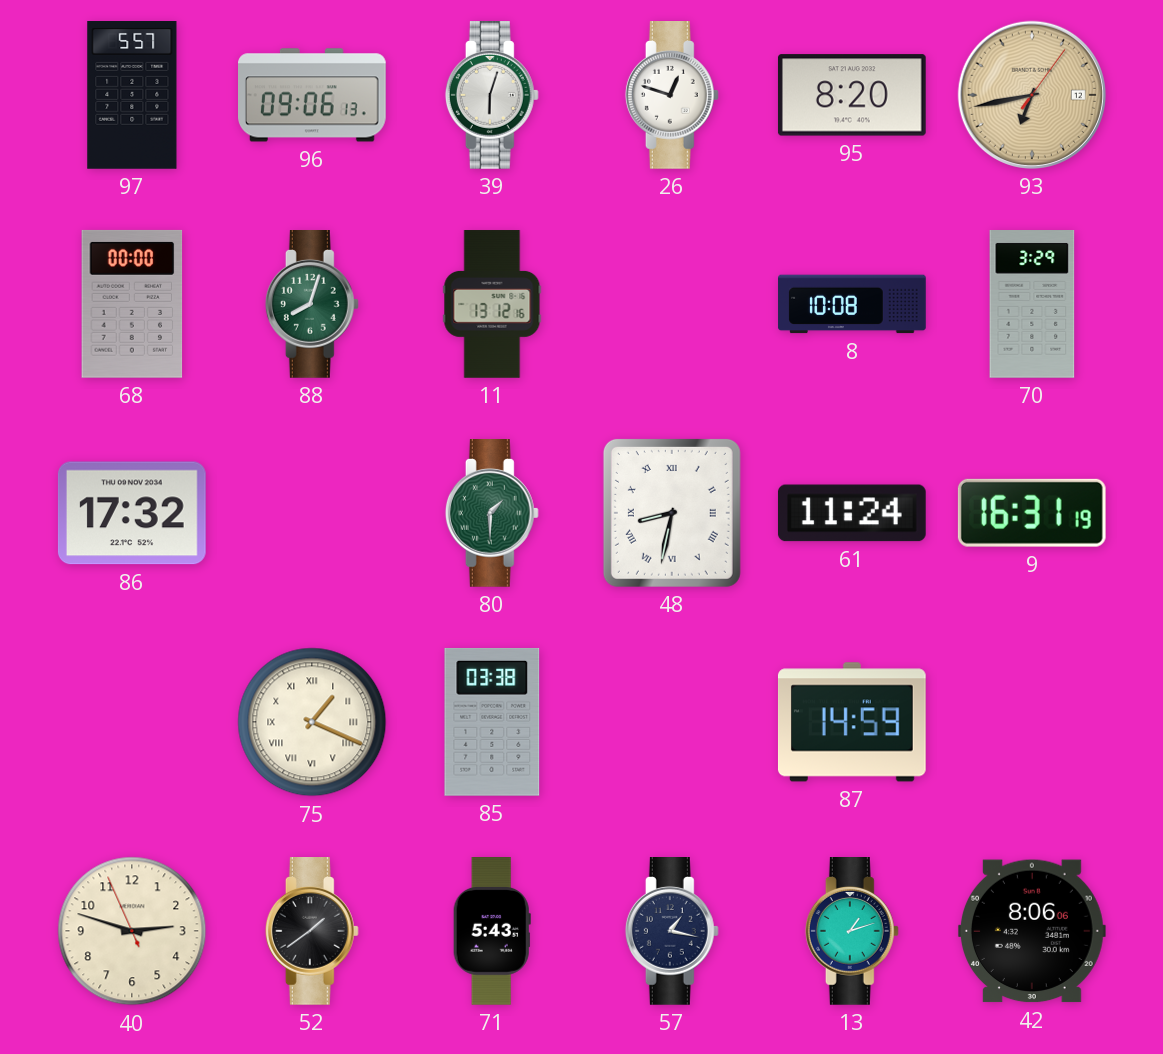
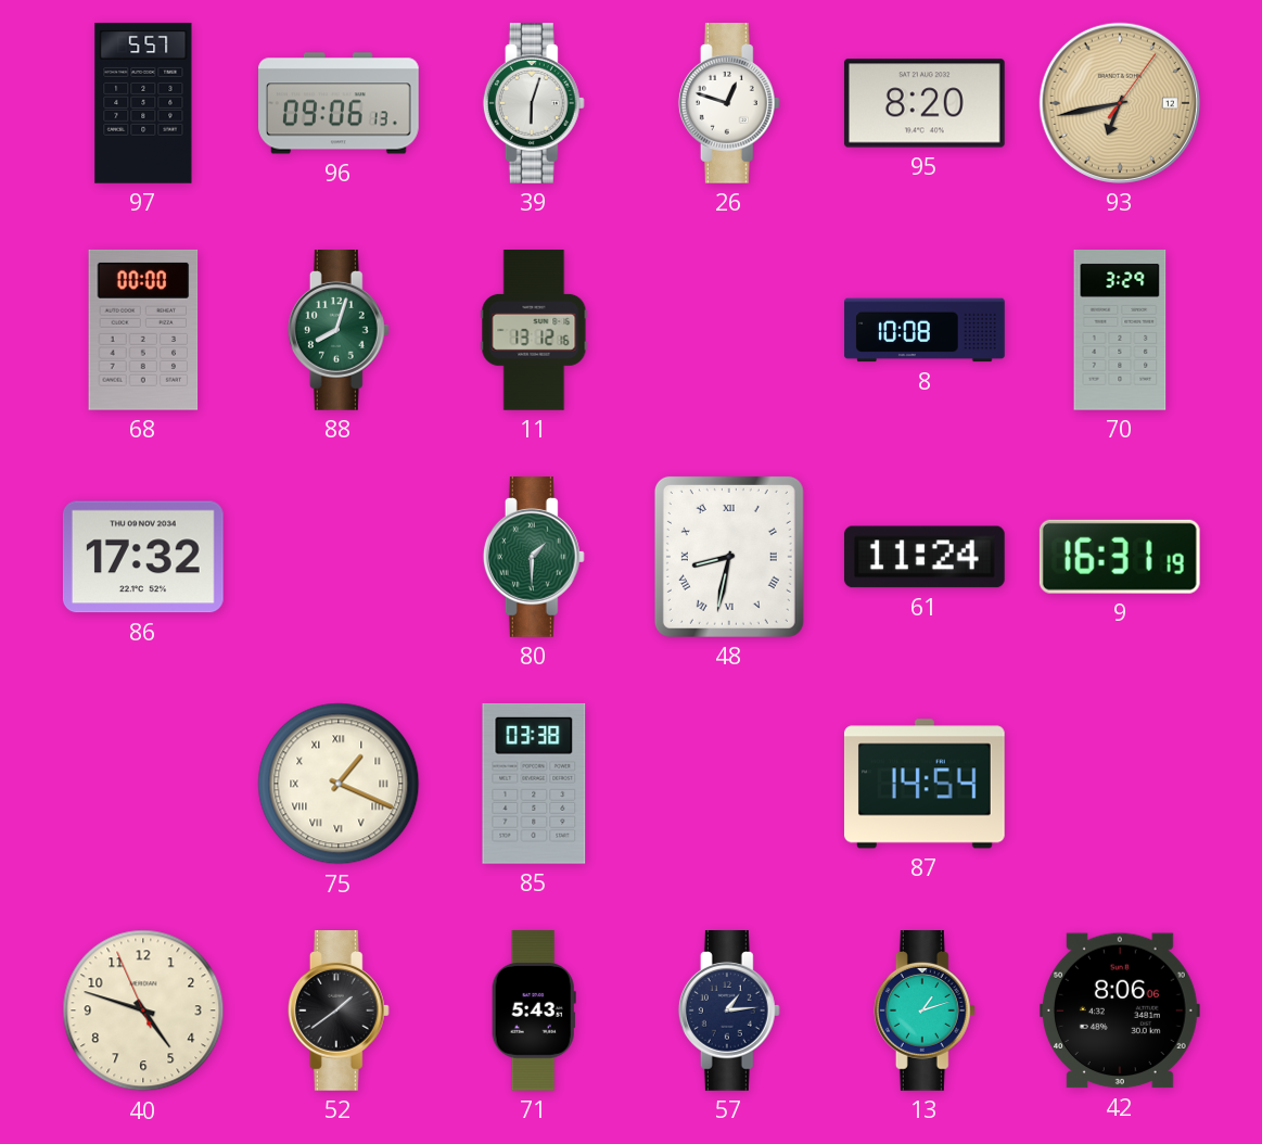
87: 14:59 -> 14:54
40: 2:47 -> 4:47
57: 1:17 -> 1:14
